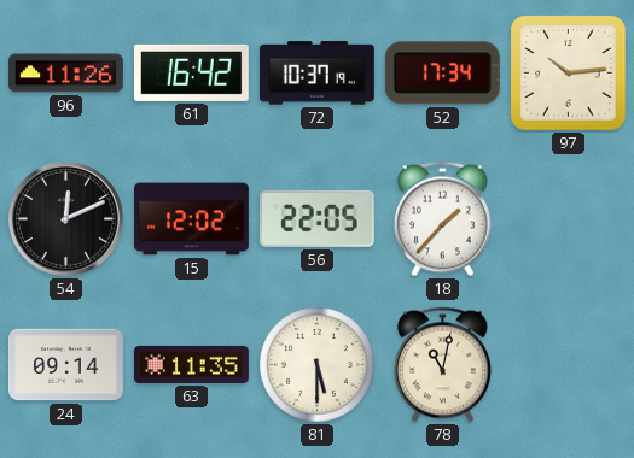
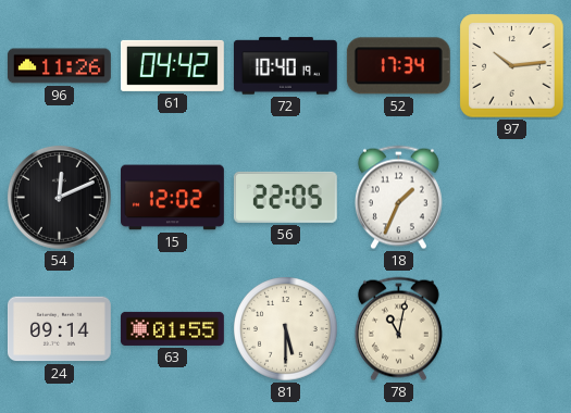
61: 16:42 -> 04:42
72: 10:37 -> 10:40
18: 1:37 -> 1:34
63: 11:35 -> 01:55
